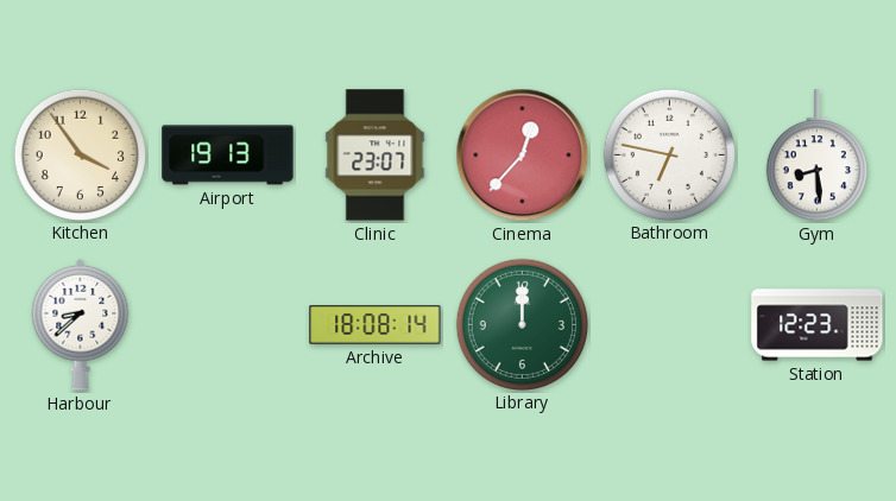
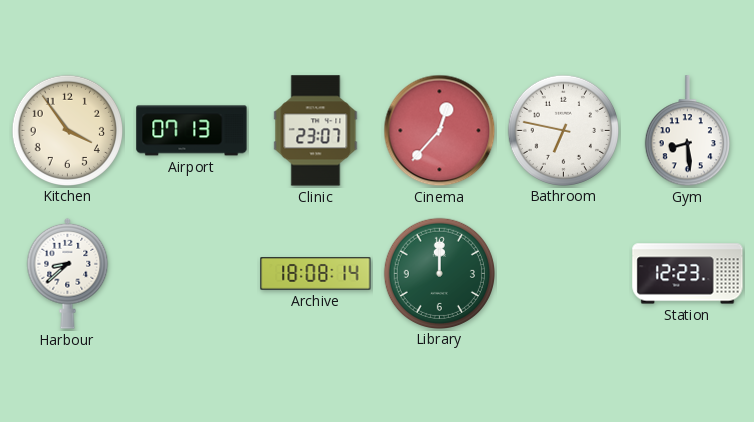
Airport: 19:13 -> 07:13
